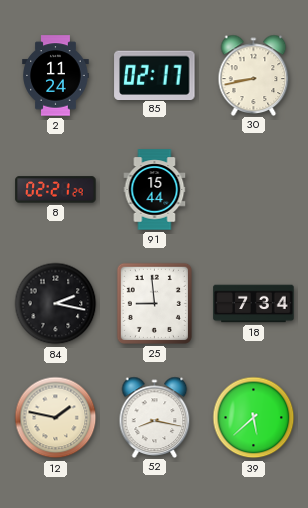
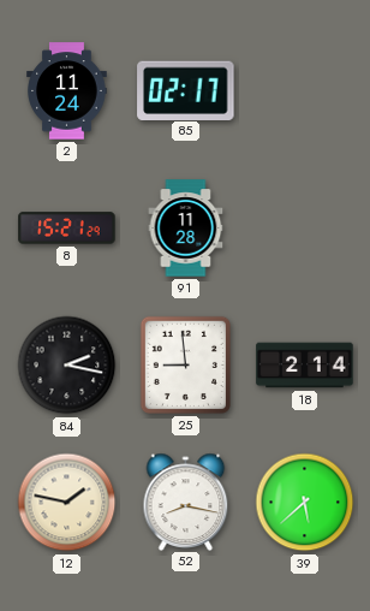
30: 8:43 -> none
8: 02:21 -> 15:21
91: 15:44 -> 11:28
18: 7:34 -> 2:14
